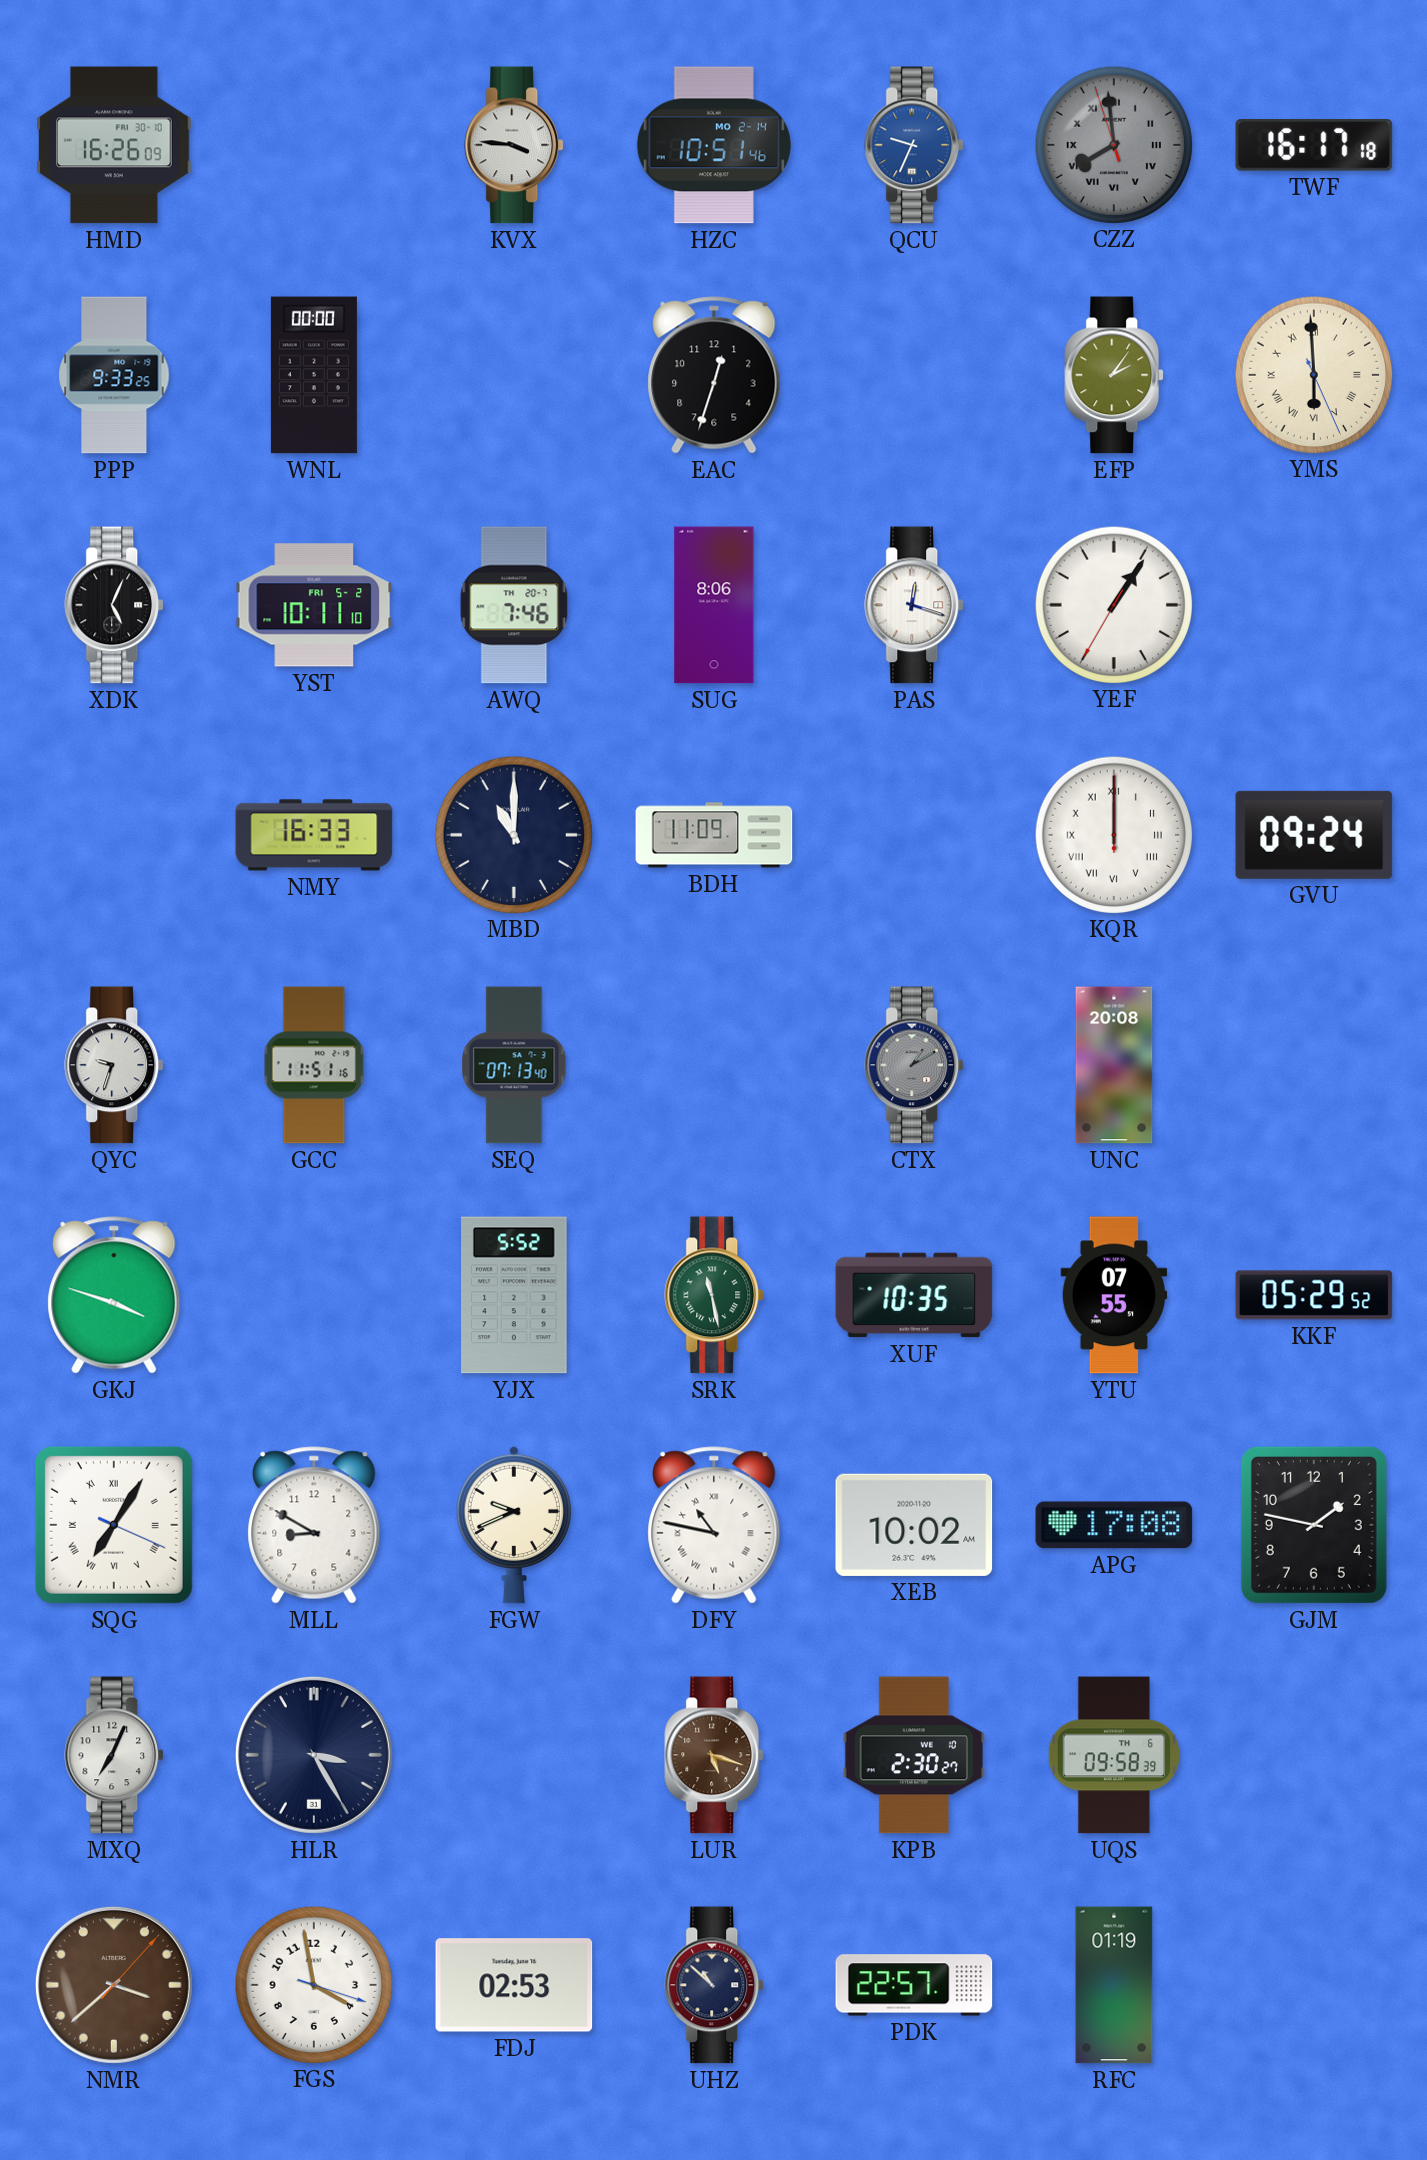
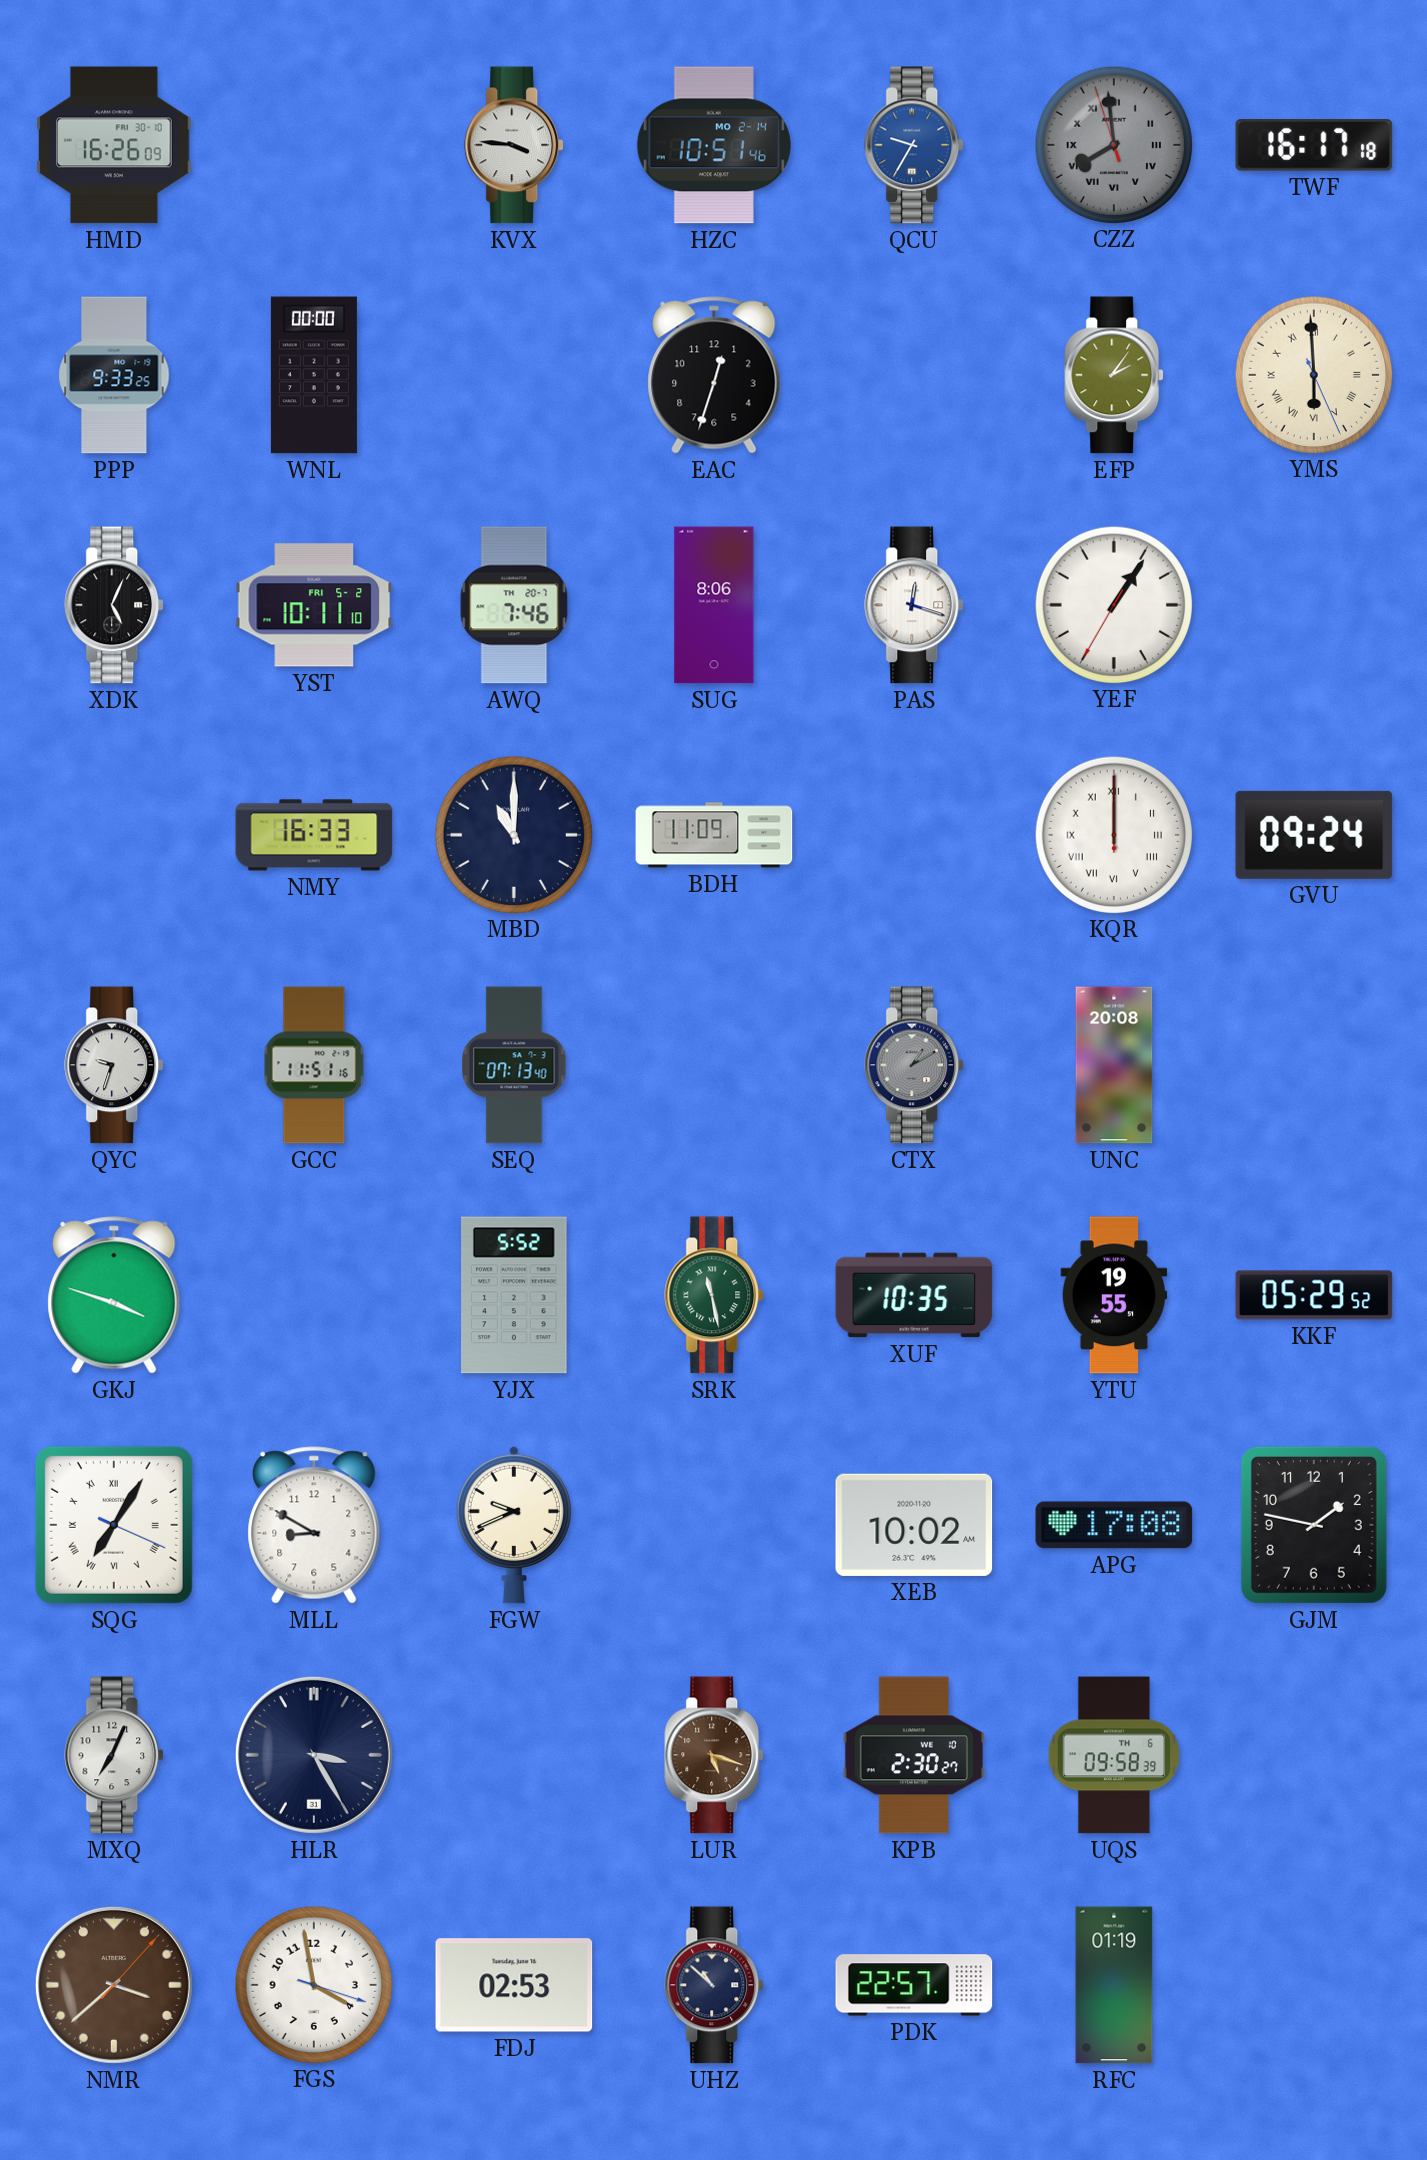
QCU: 9:34 -> 9:35
YTU: 07:55 -> 19:55
DFY: 10:47 -> none
